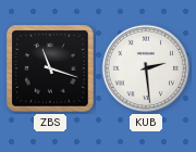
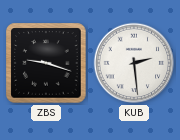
ZBS: 11:18 -> 9:18
